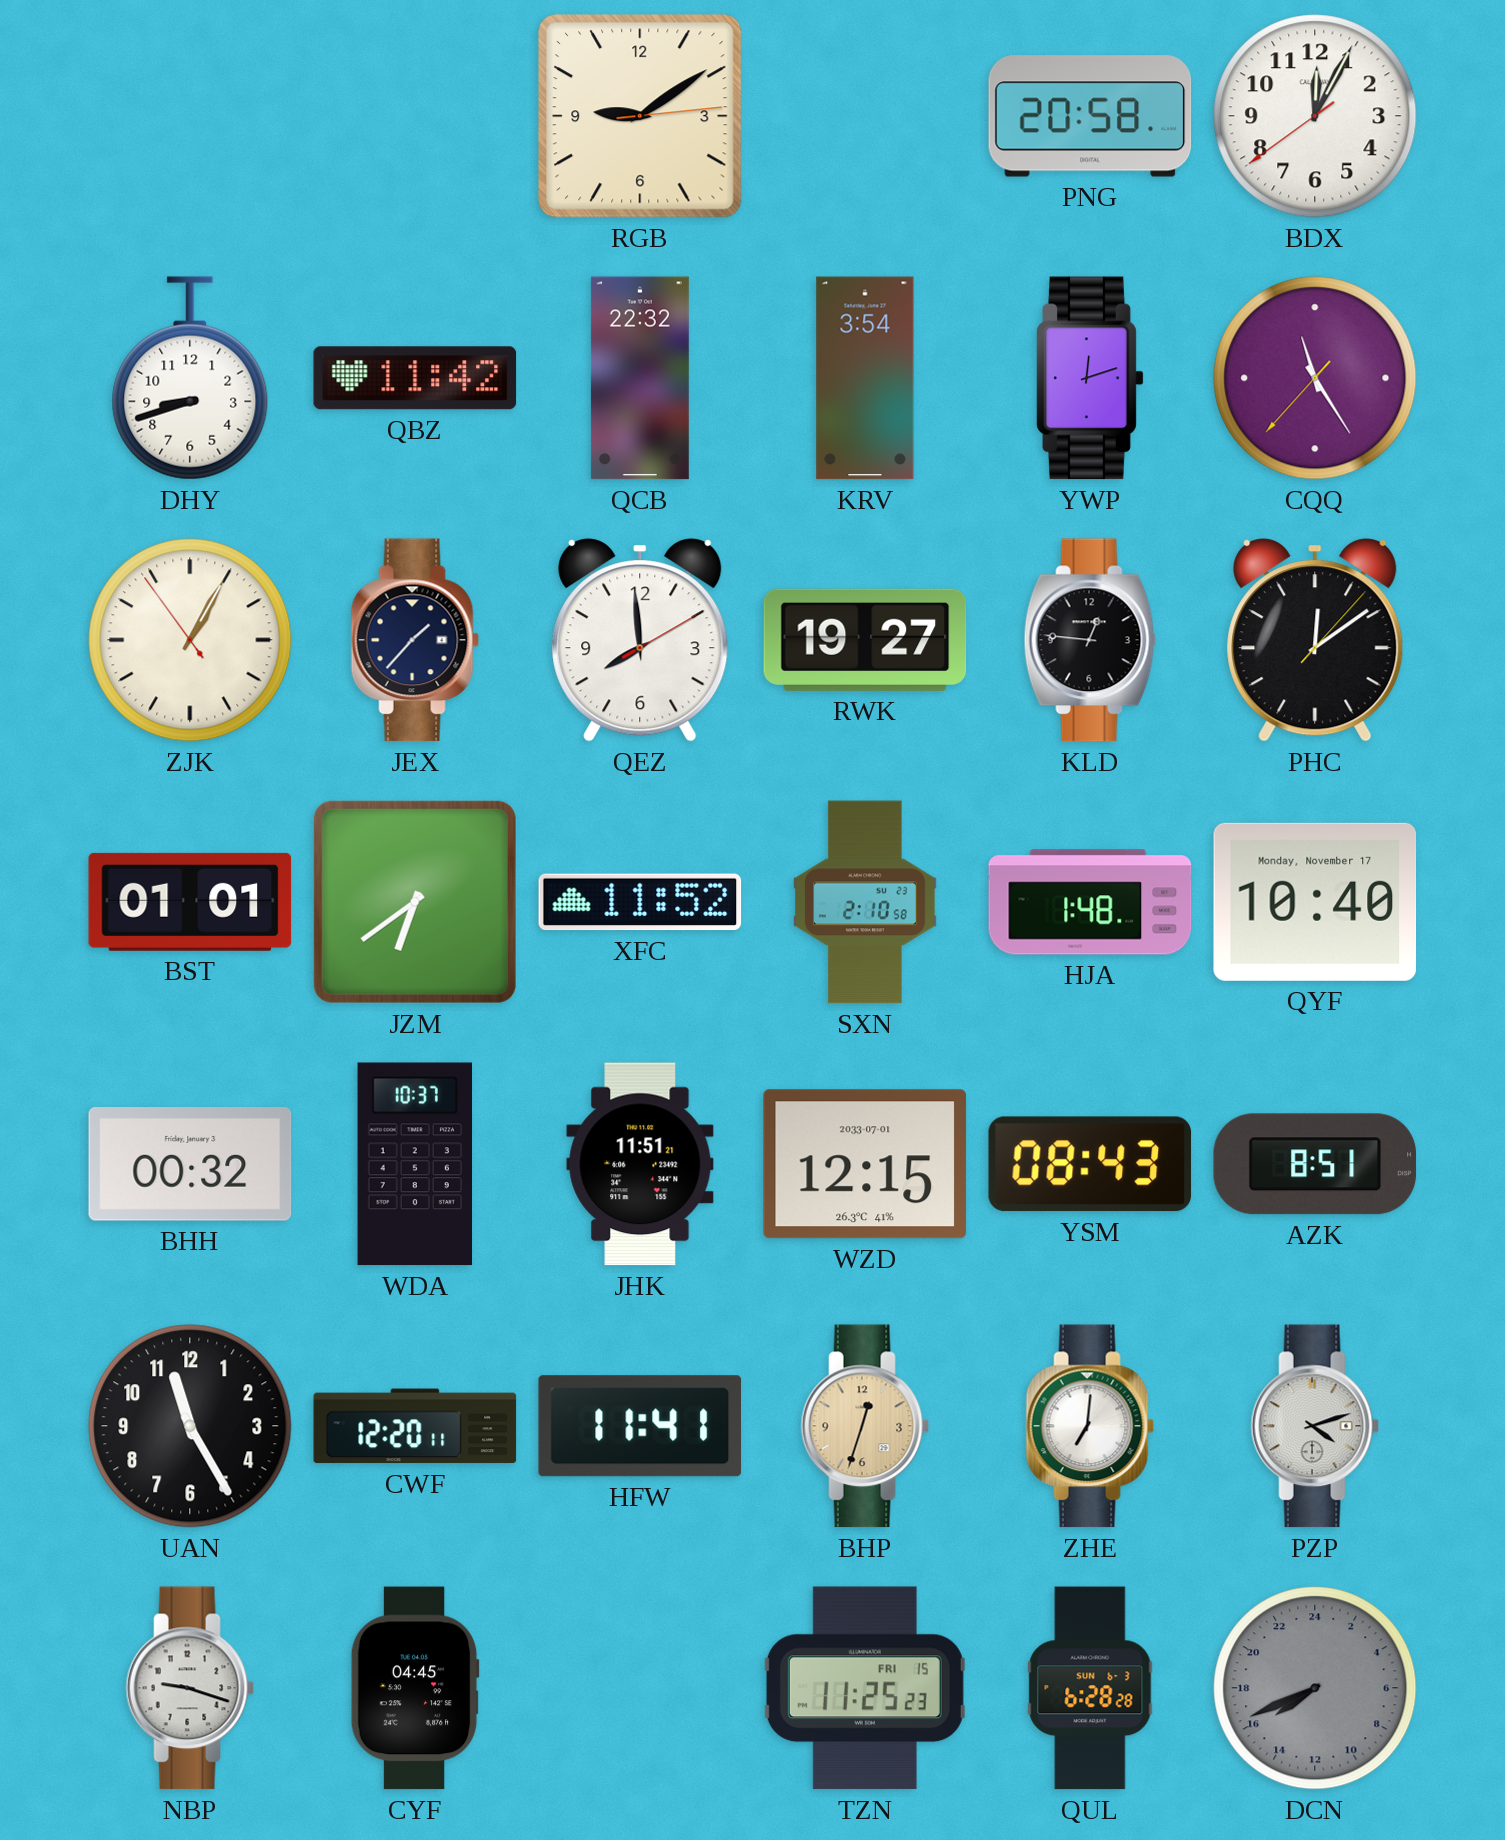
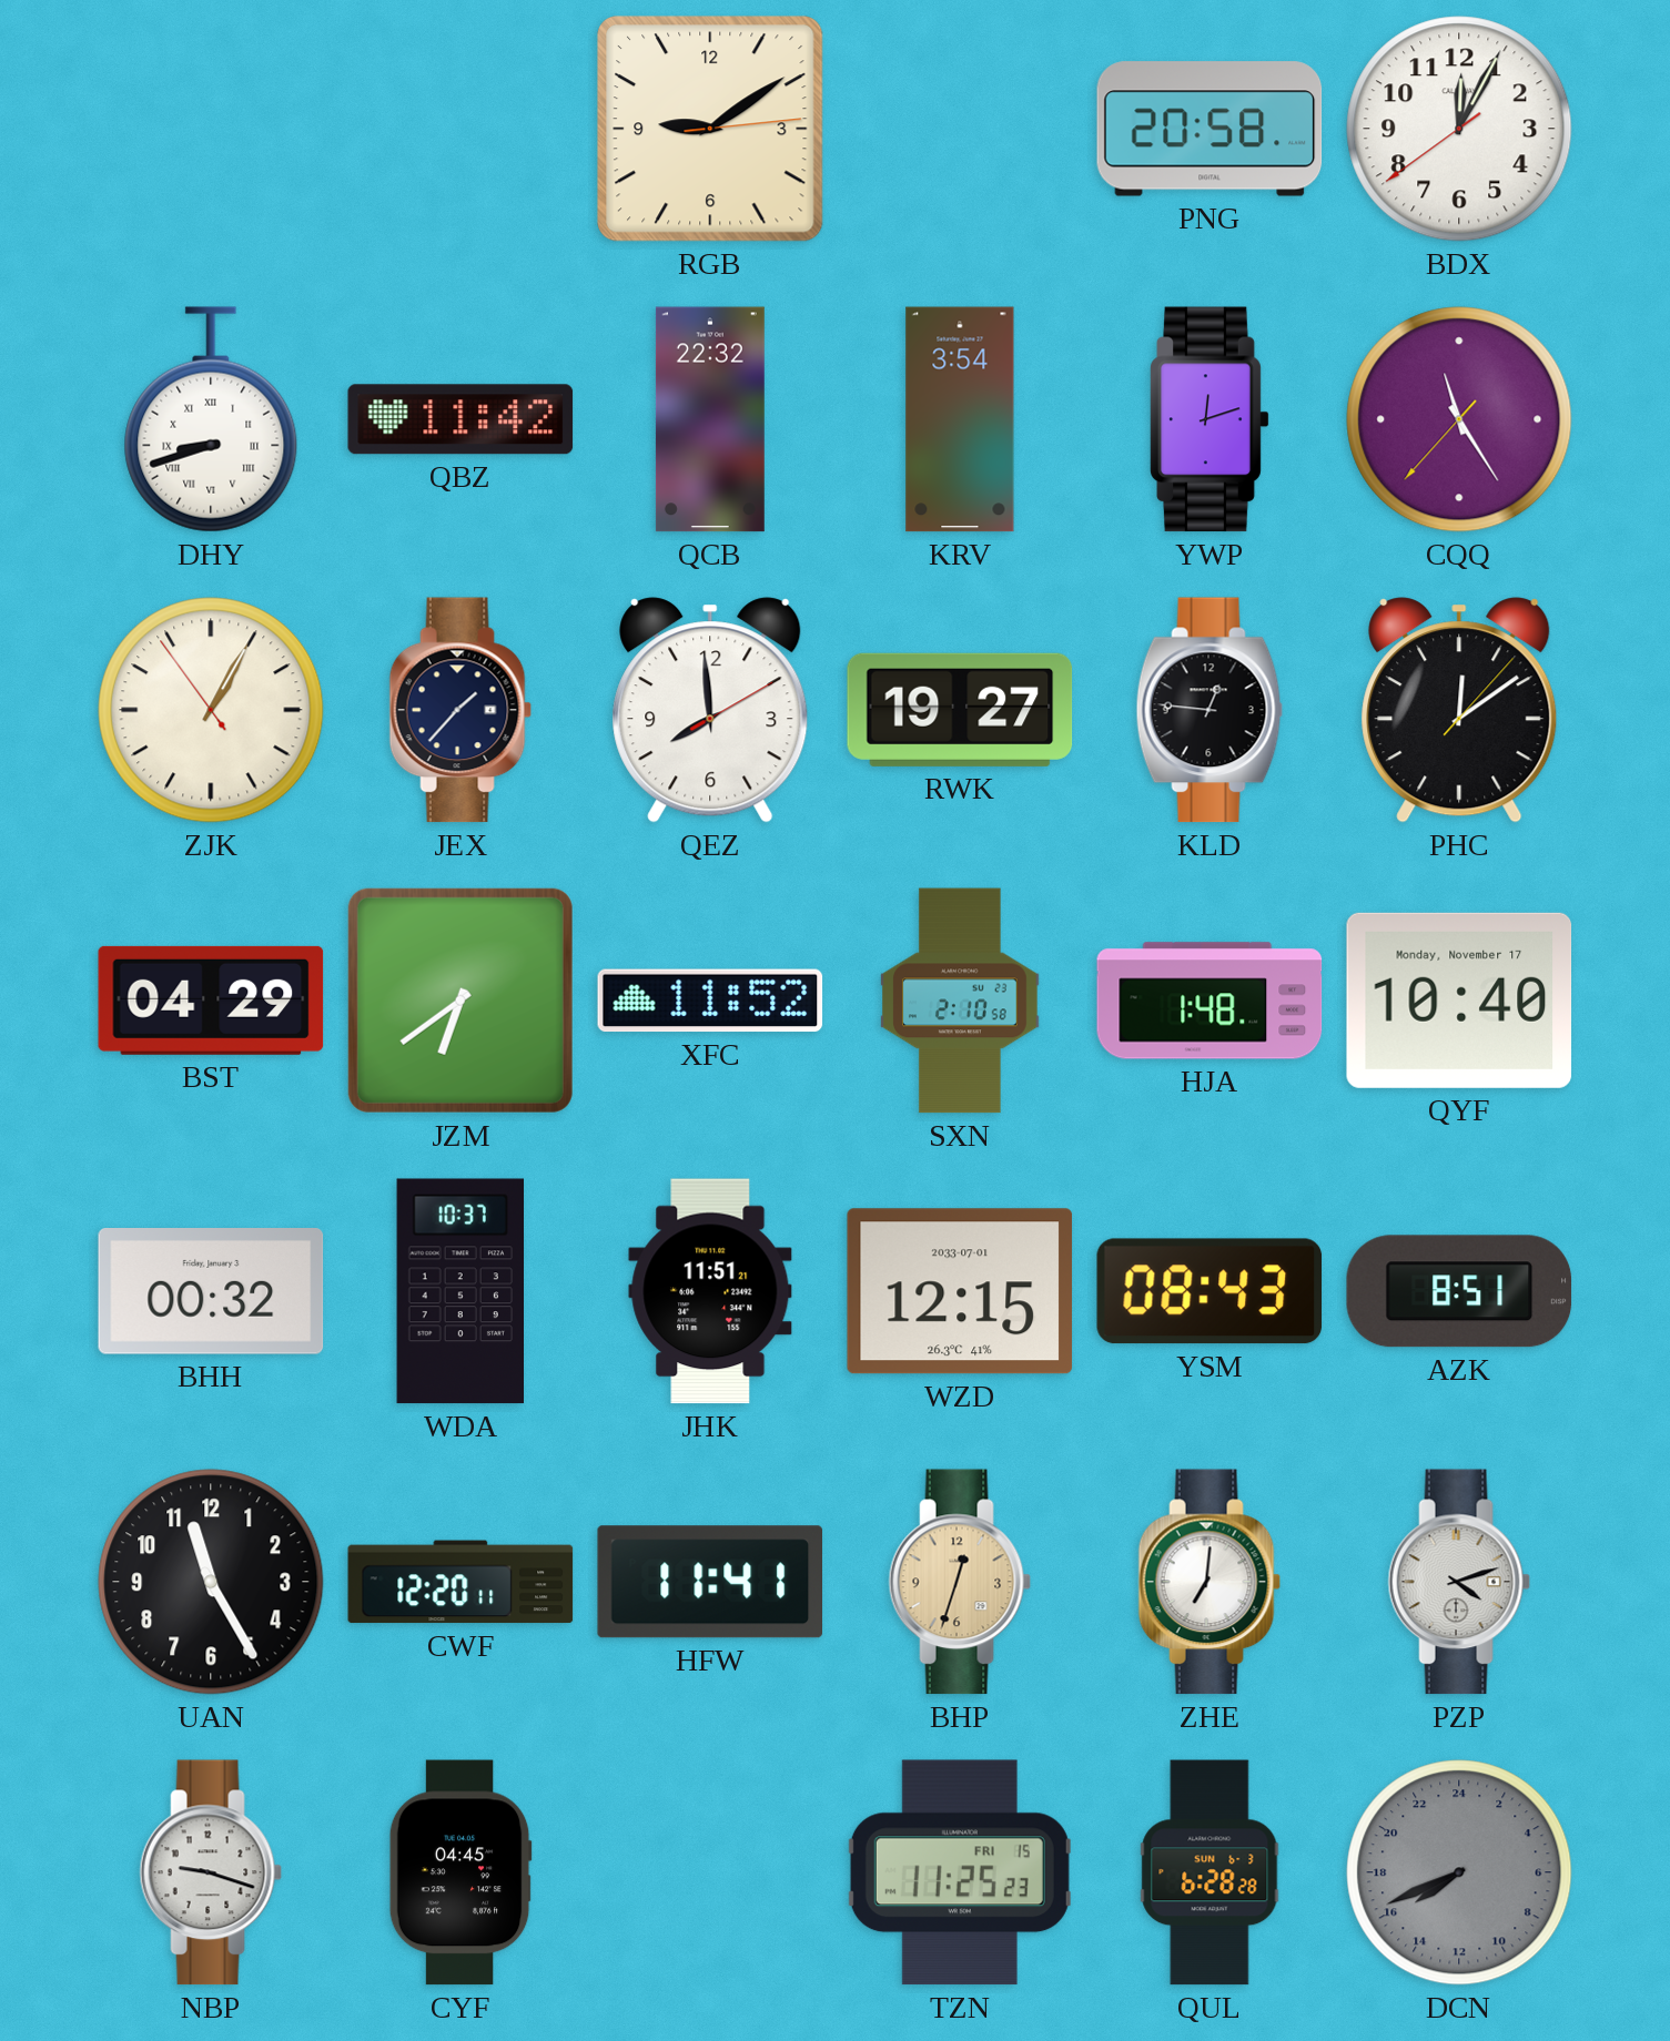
DHY numerals: Arabic -> Roman
BST: 01:01 -> 04:29
